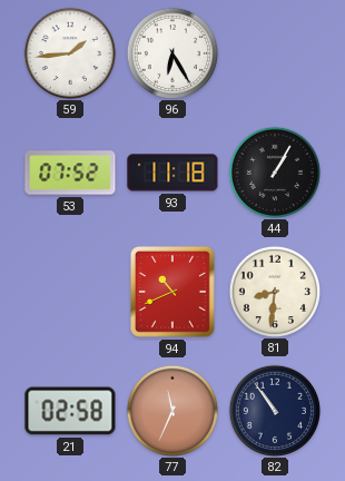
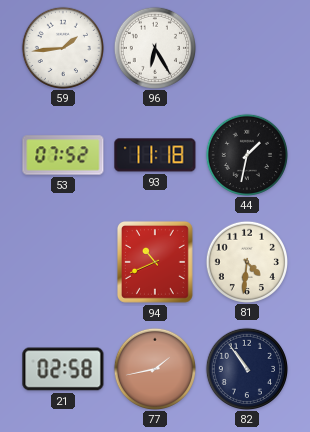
44: 1:05 -> 1:32
81: 8:31 -> 4:31
77: 11:34 -> 1:43
